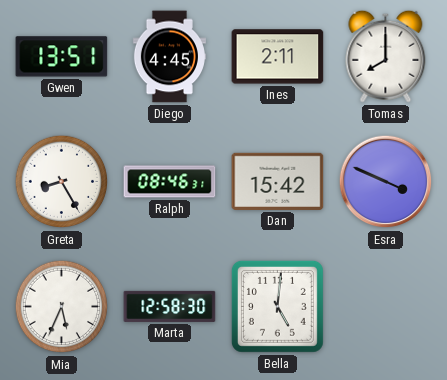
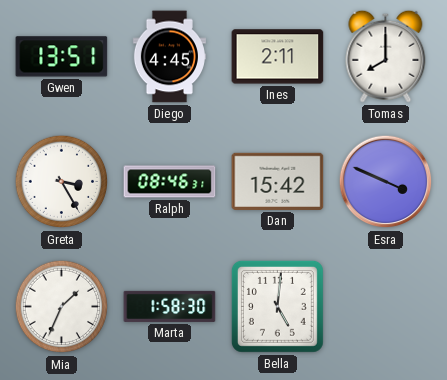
Greta: 8:25 -> 3:25
Mia: 5:34 -> 1:34
Marta: 12:58 -> 1:58
